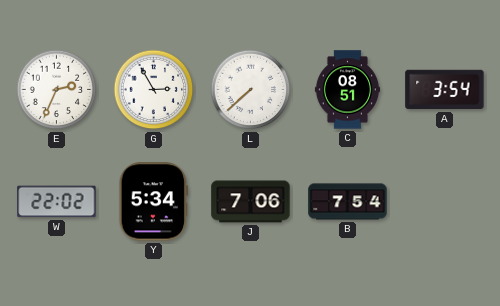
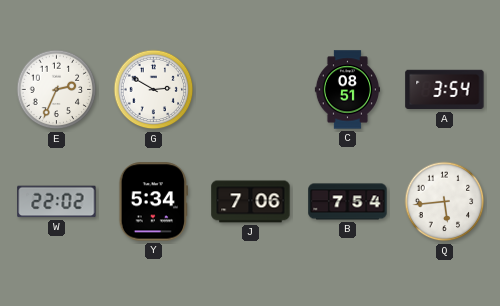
G: 2:55 -> 2:50
L: 7:38 -> none
Q: none -> 5:44
